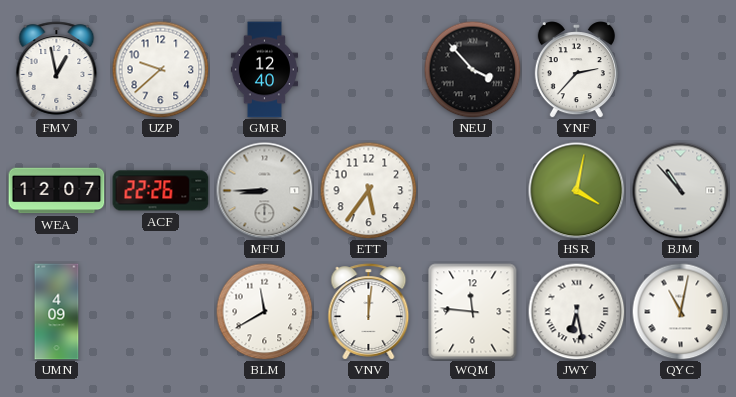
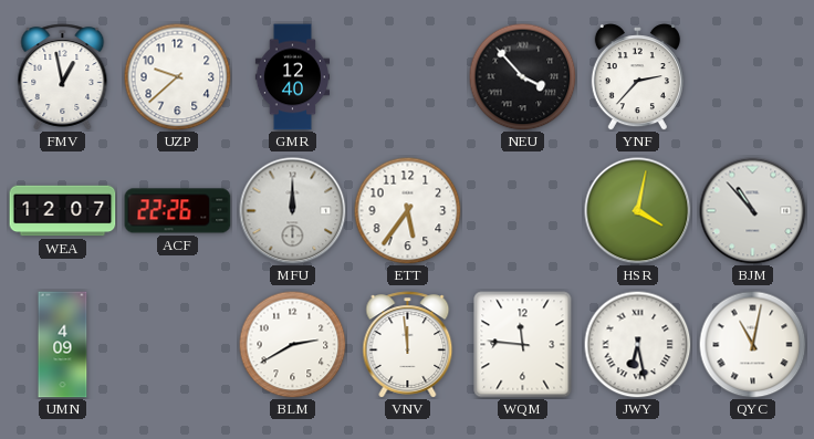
MFU: 8:45 -> 12:00
BLM: 11:40 -> 2:40
VNV: 12:01 -> 11:59
